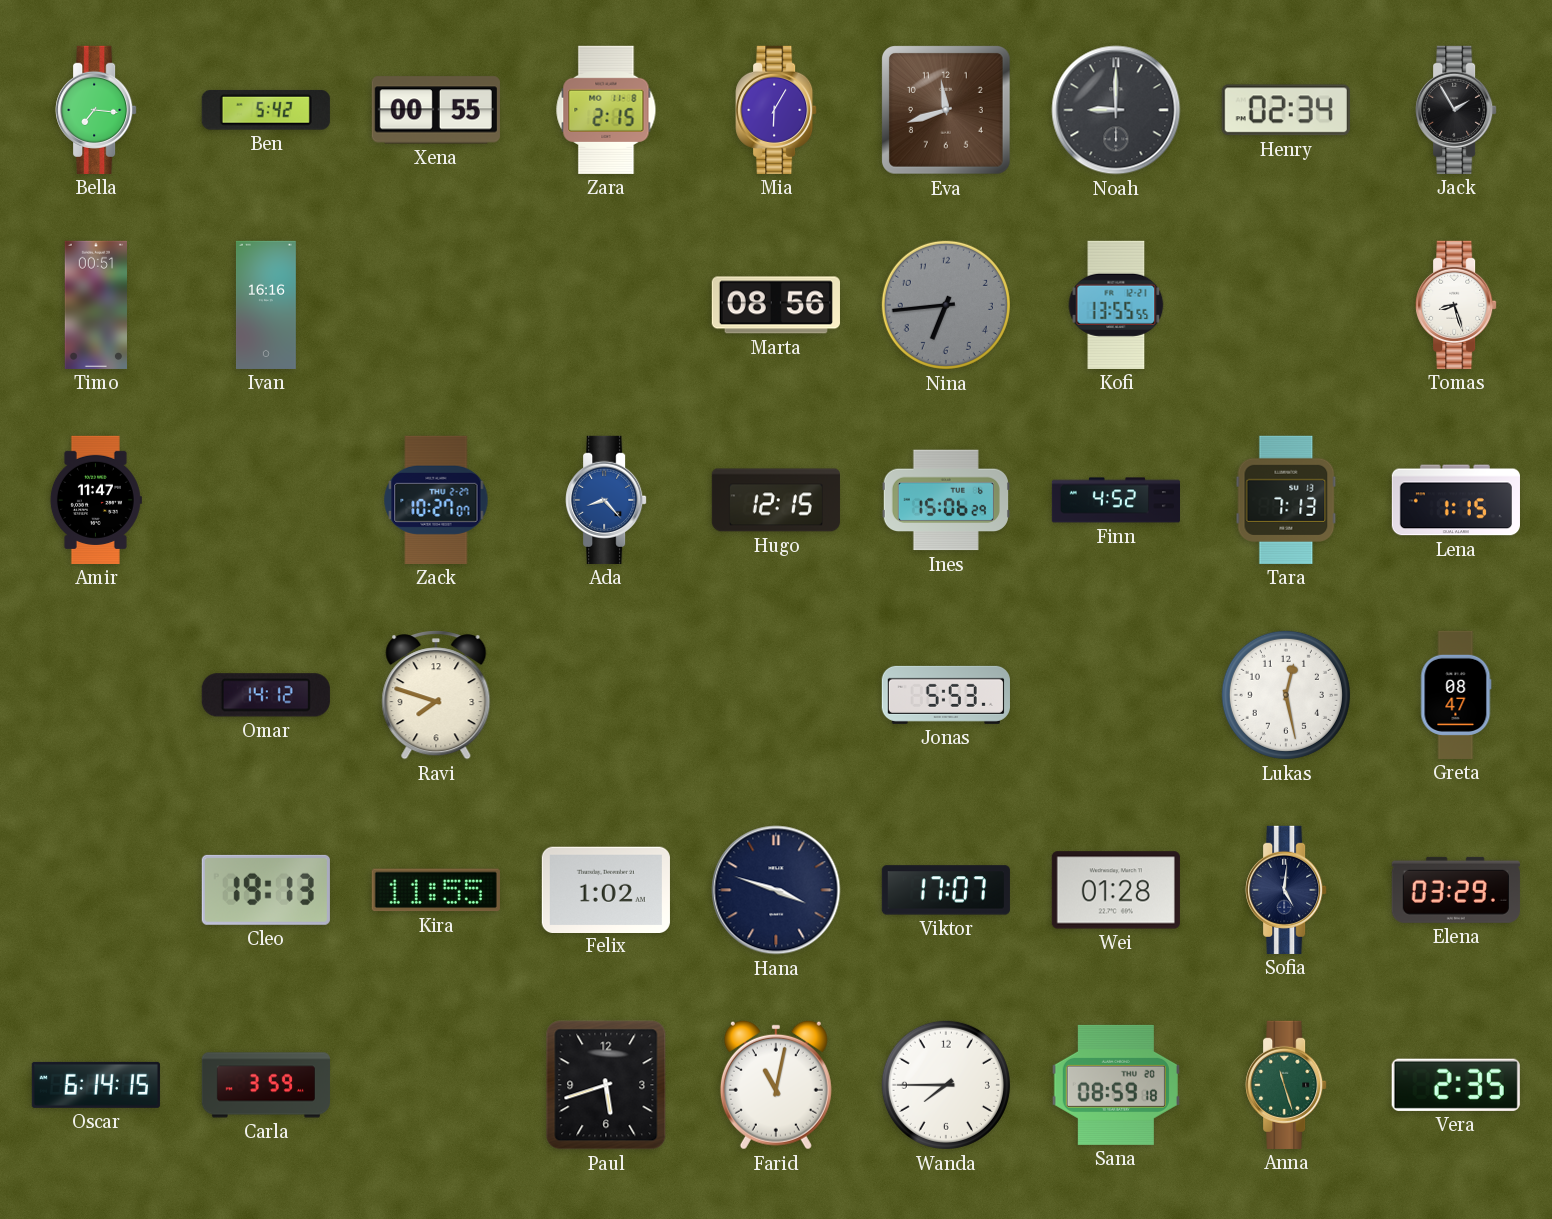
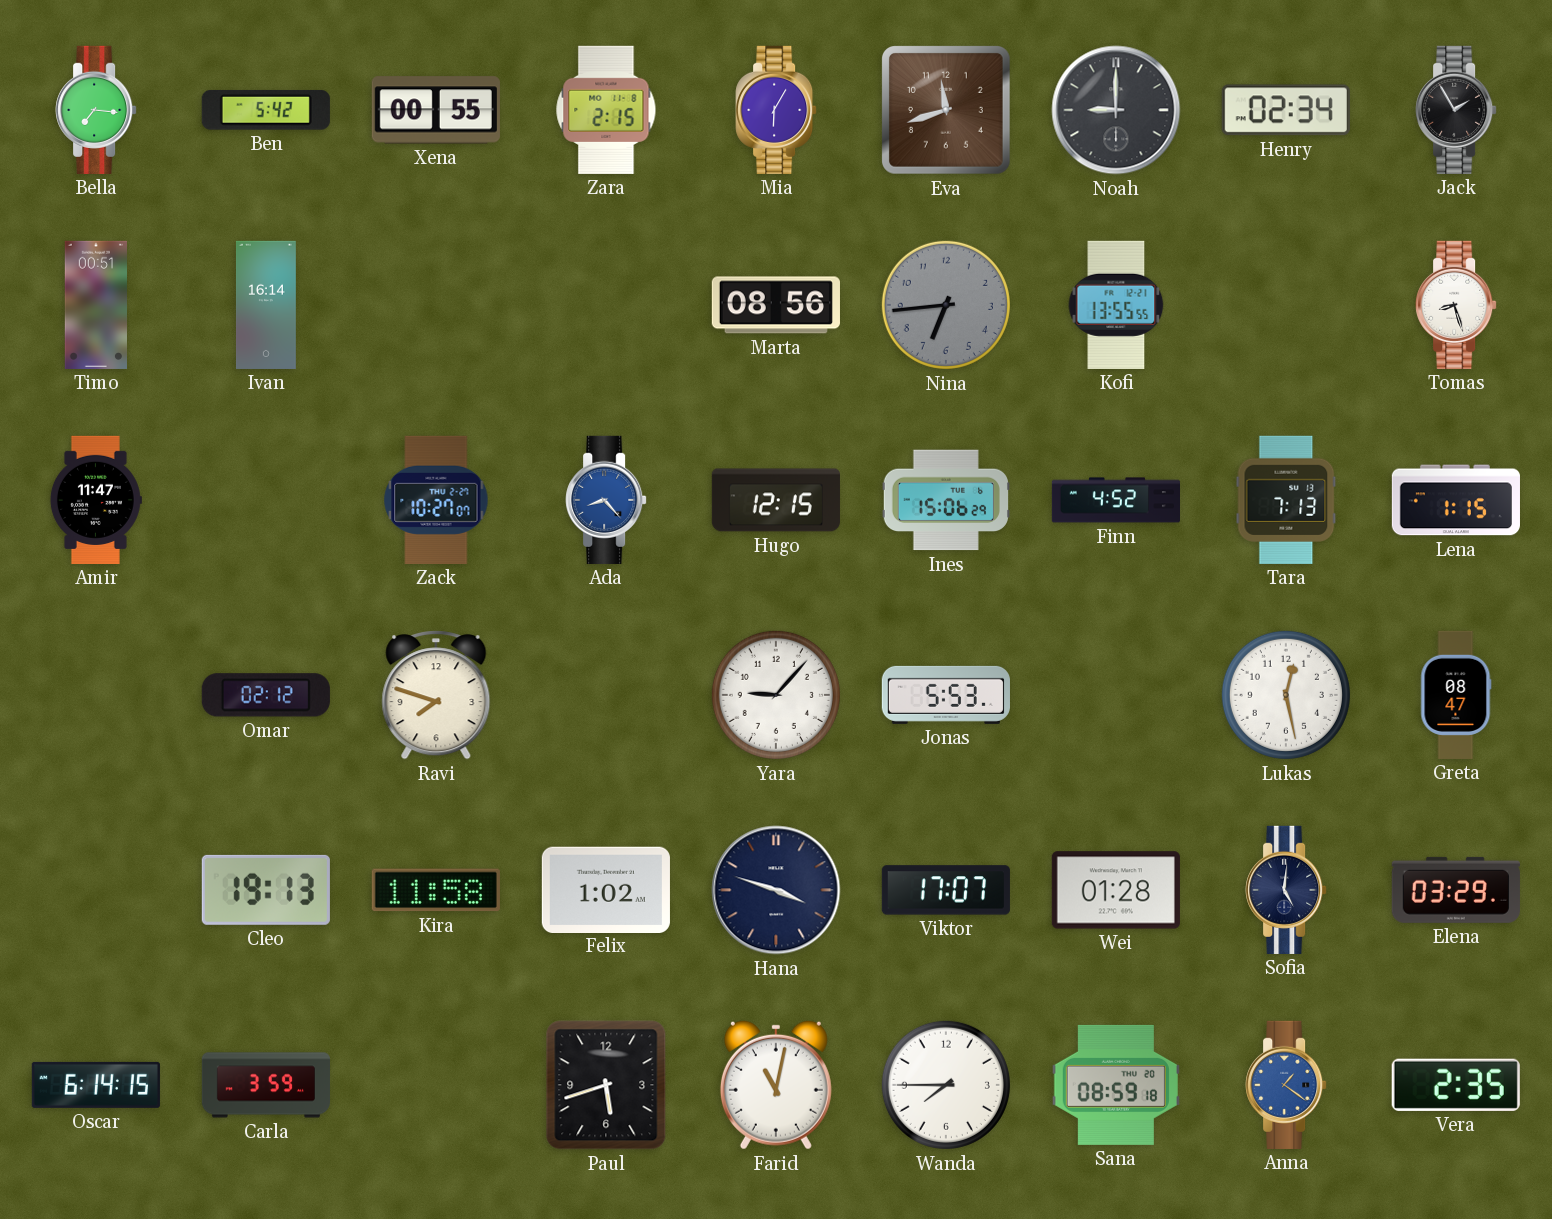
Ivan: 16:16 -> 16:14
Omar: 14:12 -> 02:12
Yara: none -> 9:07
Kira: 11:55 -> 11:58
Anna: 11:27 -> 1:21
Anna dial: green -> blue
